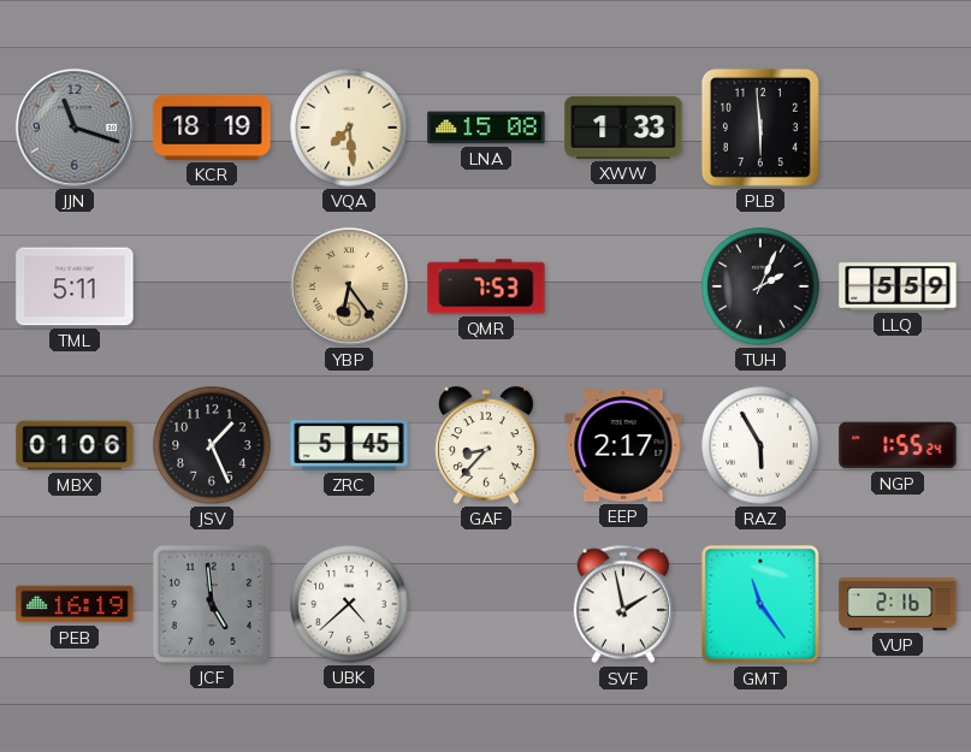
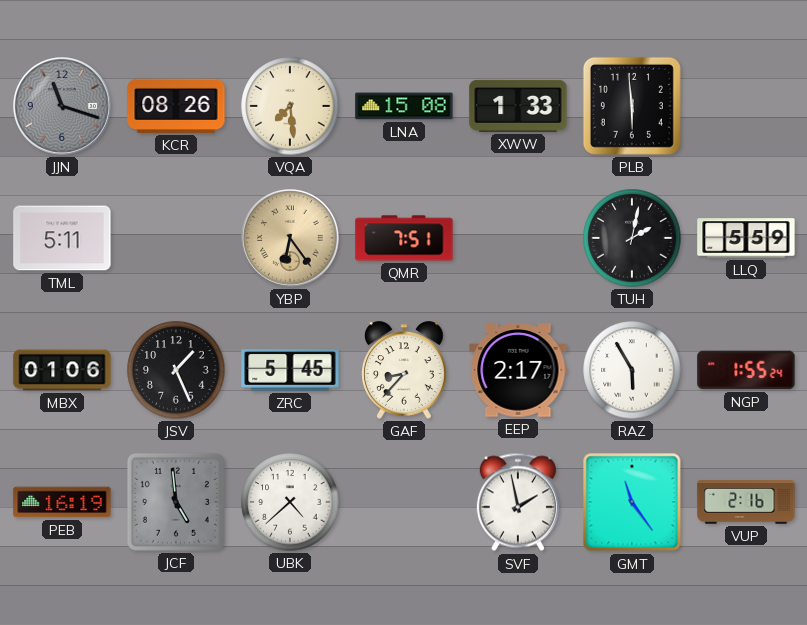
KCR: 18:19 -> 08:26
QMR: 7:53 -> 7:51
TUH: 2:04 -> 2:02
